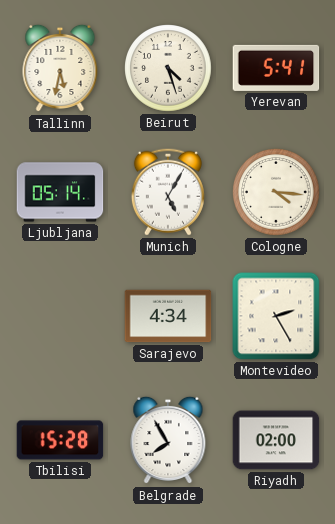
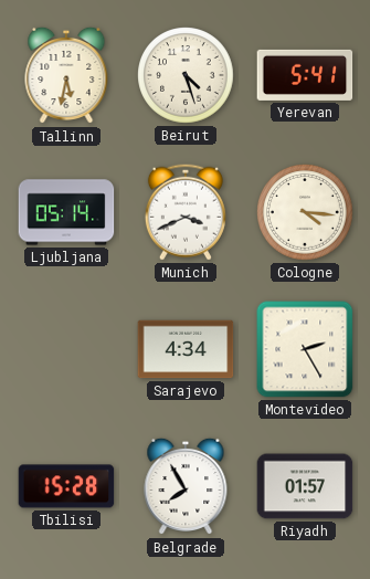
Munich: 5:05 -> 3:41
Riyadh: 02:00 -> 01:57
